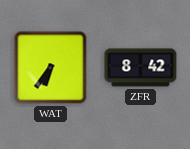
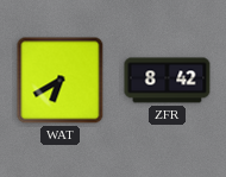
WAT: 6:36 -> 6:40
